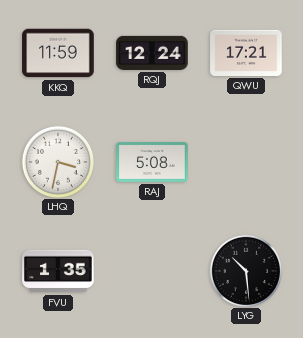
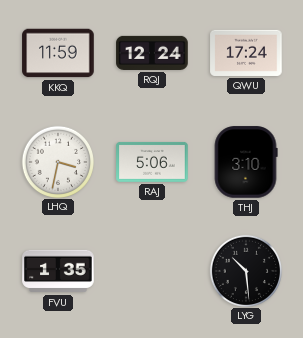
QWU: 17:21 -> 17:24
RAJ: 5:08 -> 5:06
THJ: none -> 3:10
